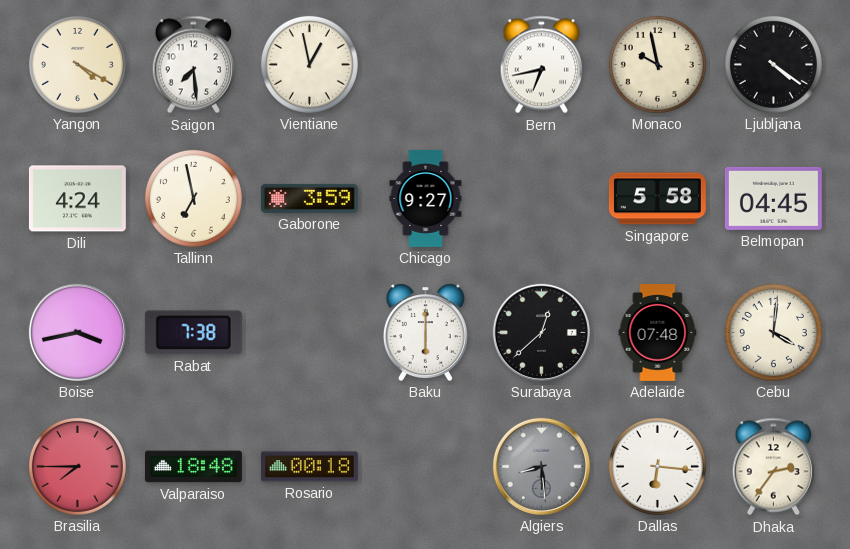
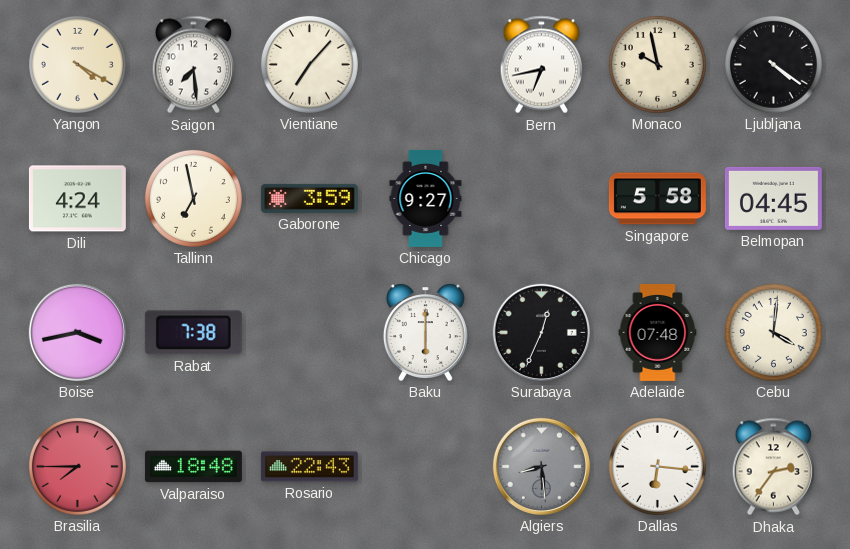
Vientiane: 12:58 -> 7:07
Surabaya: 12:38 -> 12:34
Rosario: 00:18 -> 22:43
